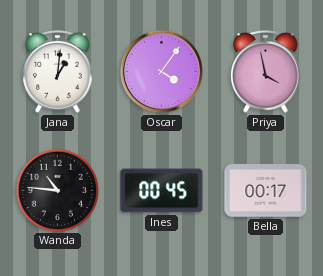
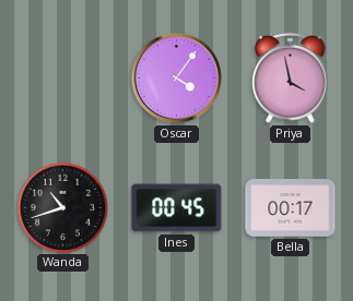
Jana: 1:01 -> none
Wanda: 10:46 -> 10:42
